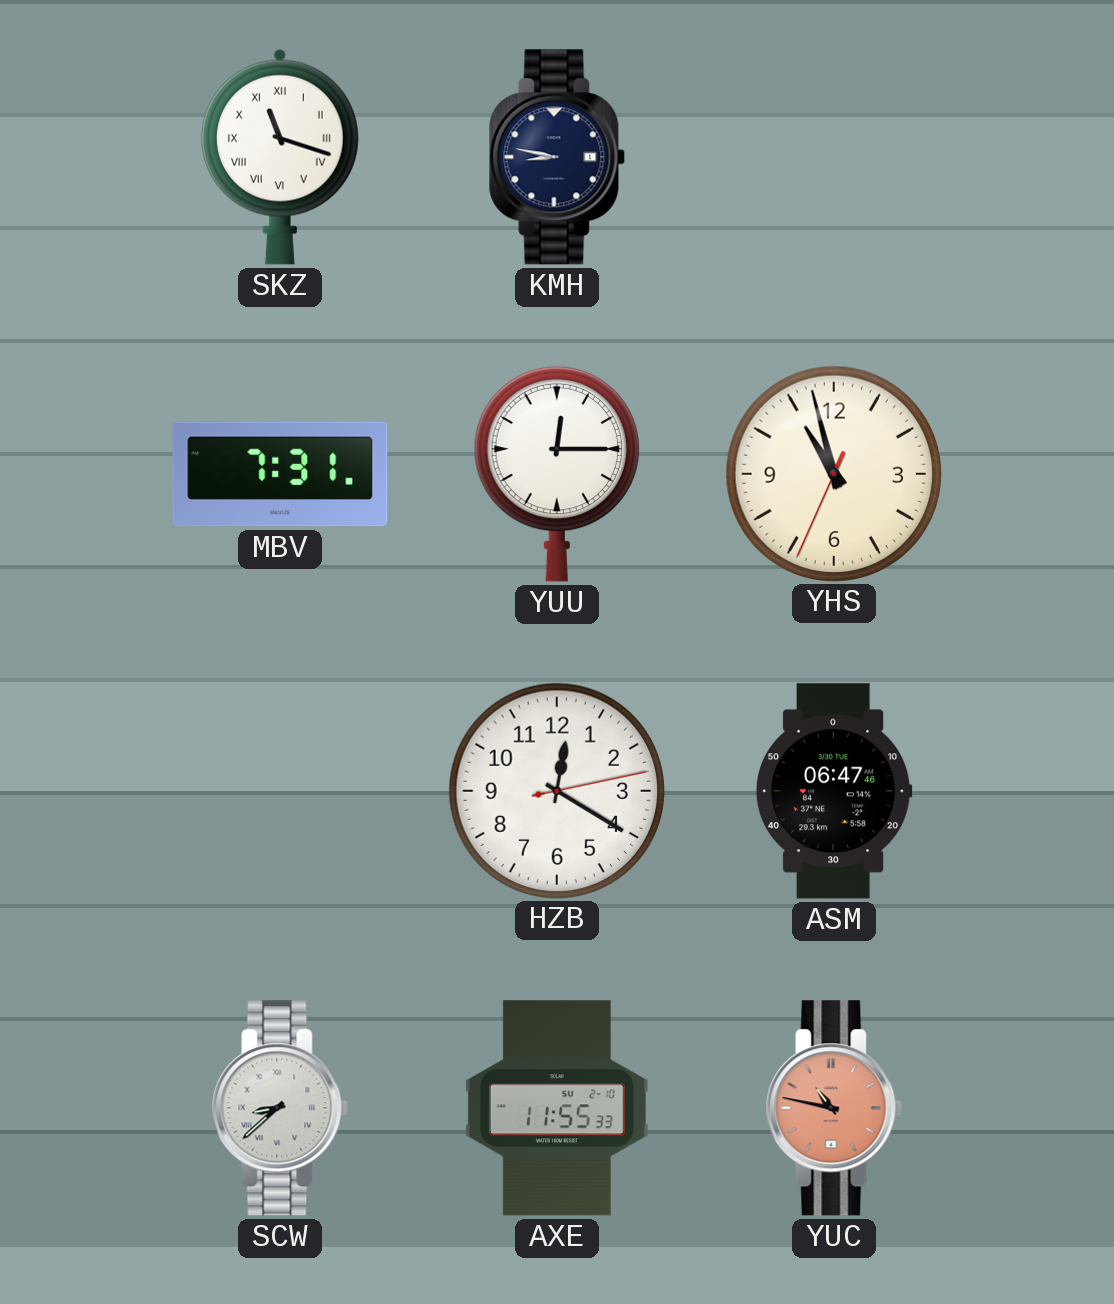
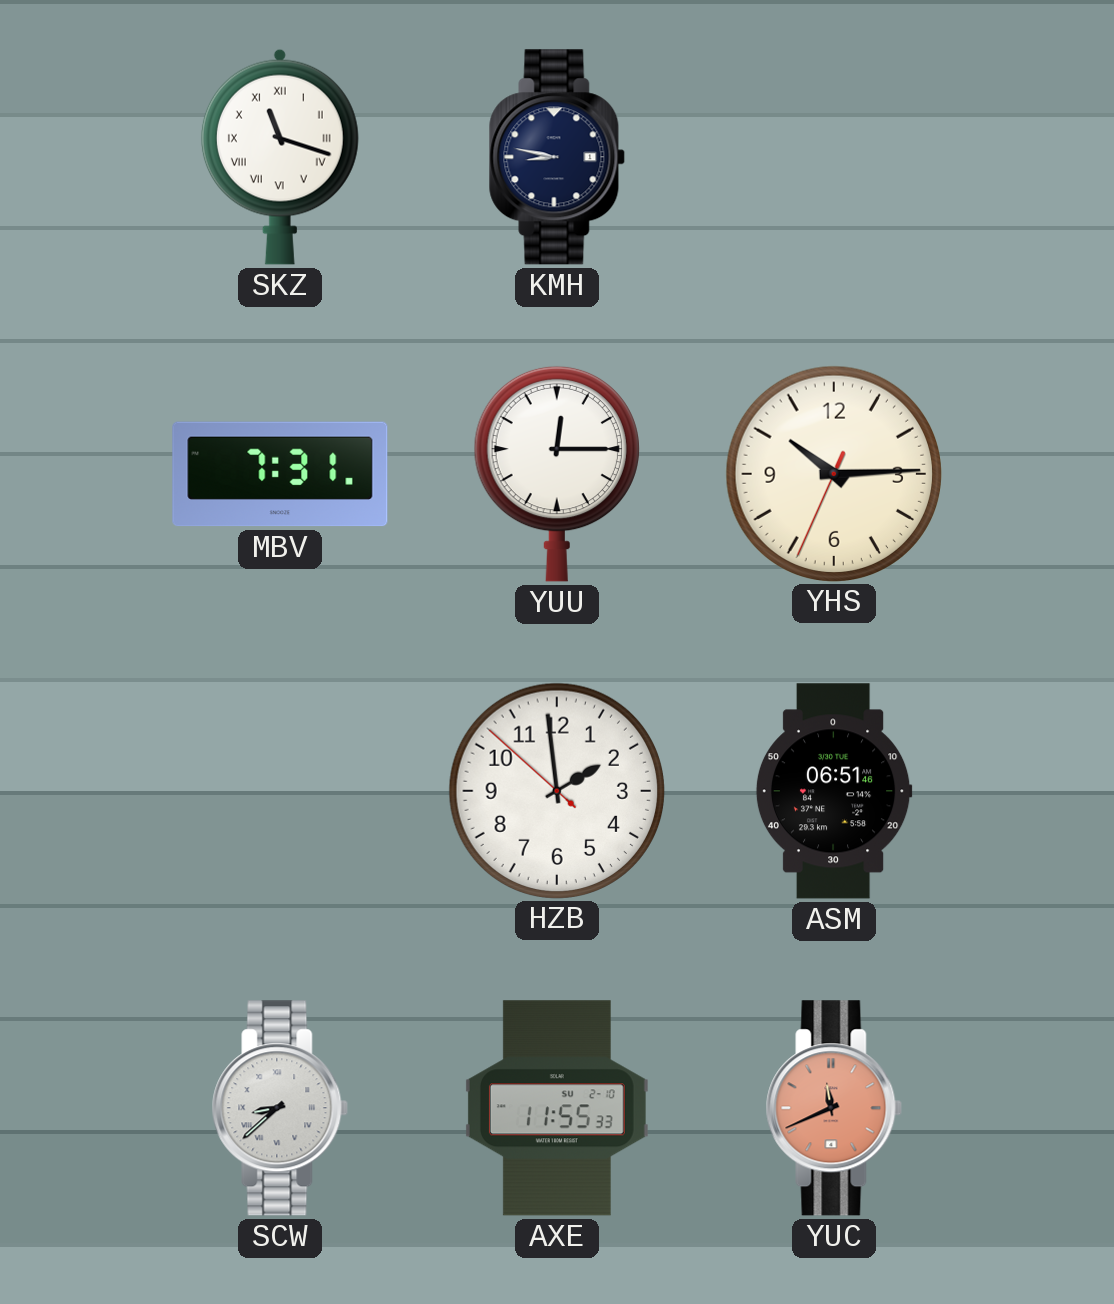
YHS: 10:57 -> 10:14
HZB: 12:20 -> 1:58
ASM: 06:47 -> 06:51
YUC: 10:47 -> 11:41
